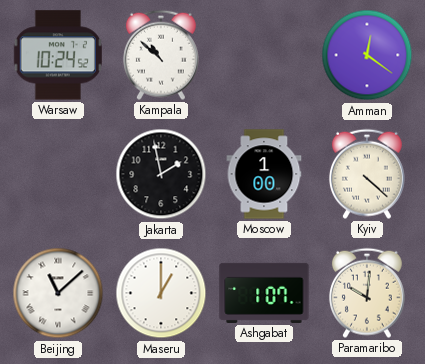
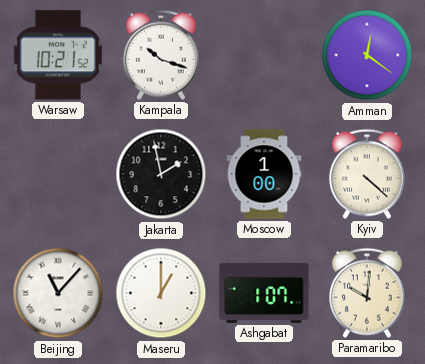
Warsaw: 10:24 -> 10:21
Kampala: 10:52 -> 10:18
Beijing: 11:08 -> 11:07
